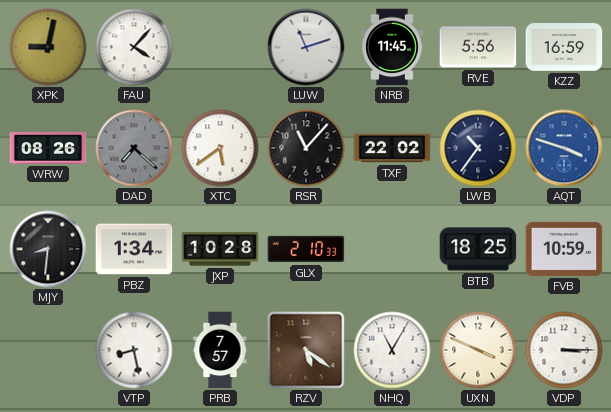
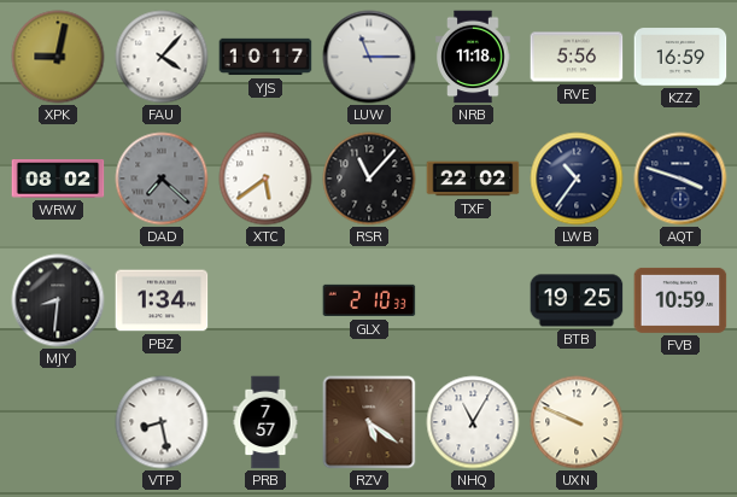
YJS: none -> 10:17
LUW: 11:12 -> 11:15
NRB: 11:45 -> 11:18
WRW: 08:26 -> 08:02
AQT dial: blue -> navy
JXP: 10:28 -> none
BTB: 18:25 -> 19:25
UXN: 3:49 -> 9:49
VDP: 3:15 -> none
